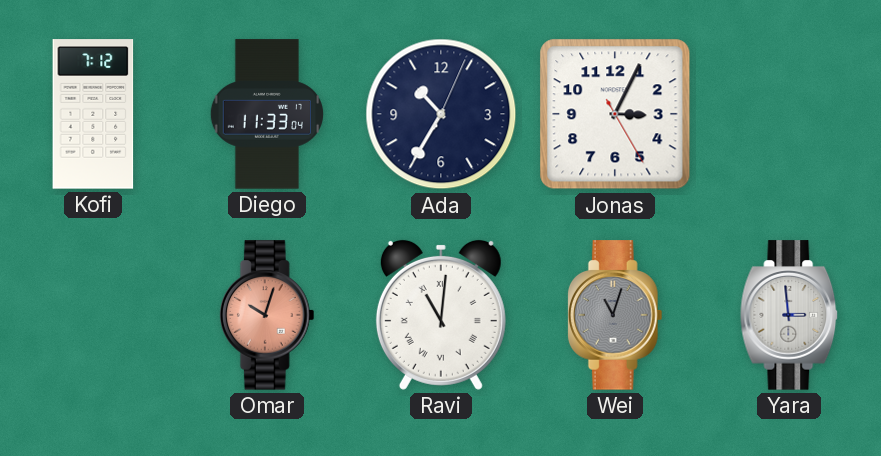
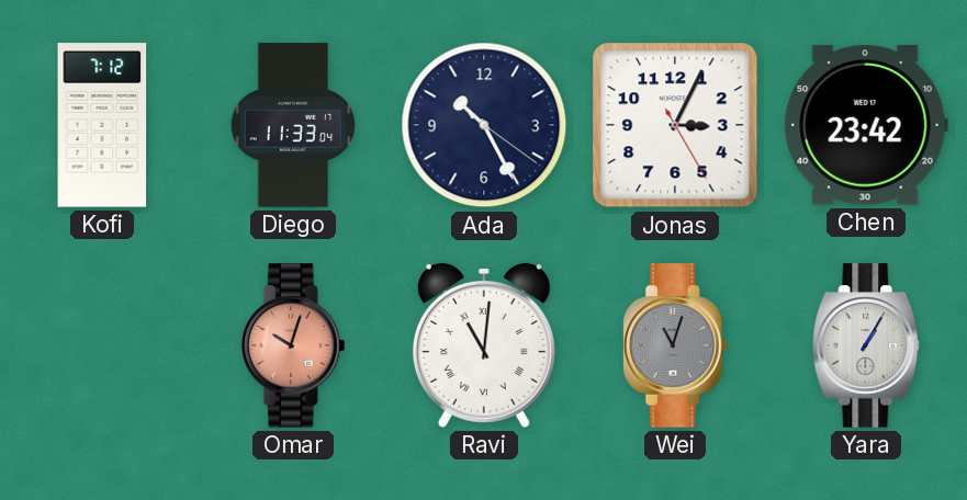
Ada: 10:35 -> 10:25
Chen: none -> 23:42
Yara: 2:59 -> 1:05
